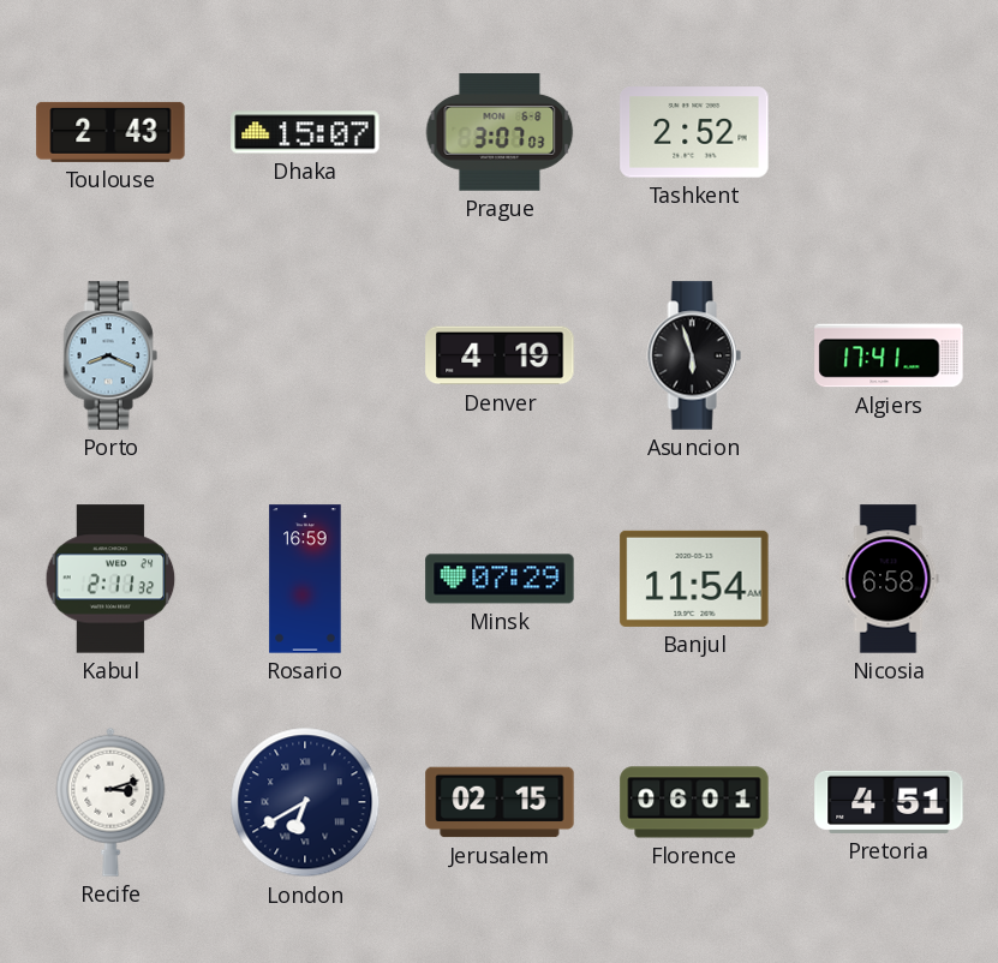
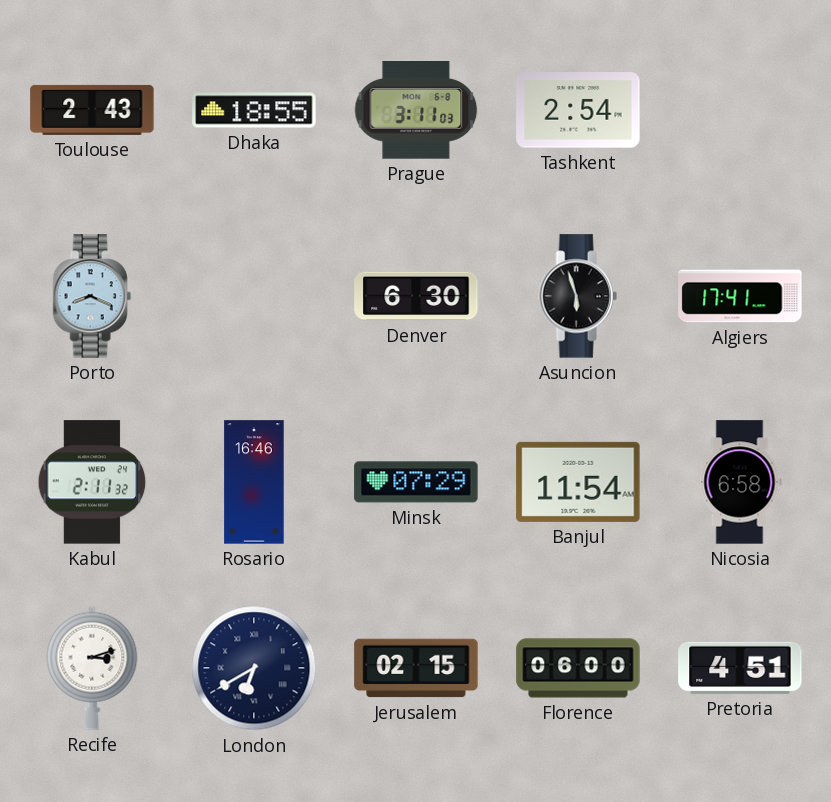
Dhaka: 15:07 -> 18:55
Prague: 3:07 -> 3:11
Tashkent: 2:52 -> 2:54
Denver: 4:19 -> 6:30
Rosario: 16:59 -> 16:46
Florence: 06:01 -> 06:00
